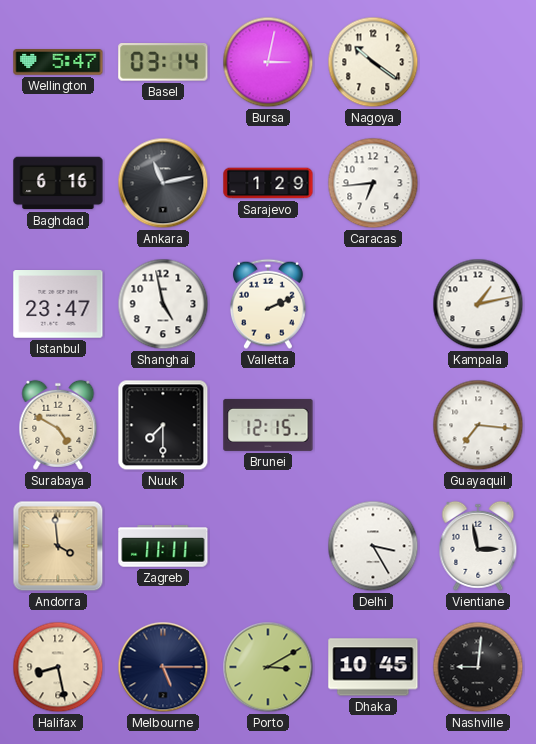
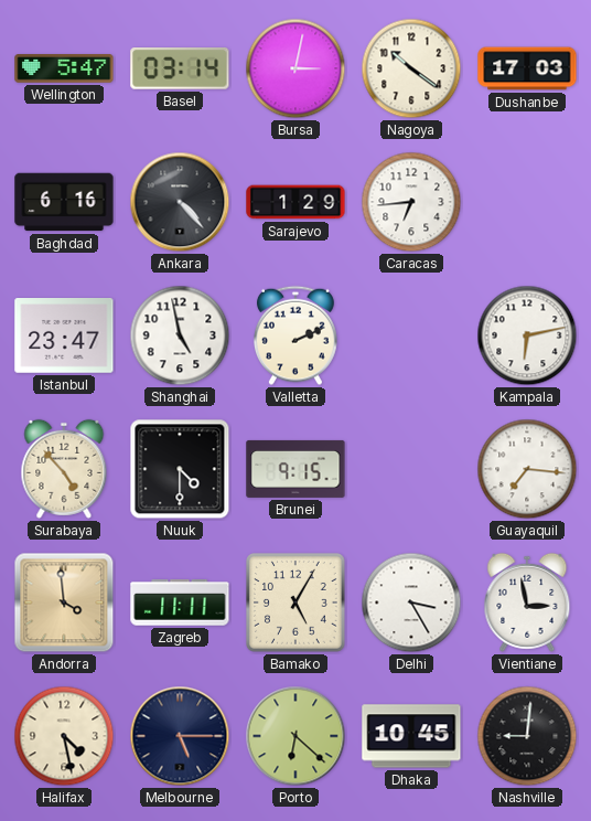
Dushanbe: none -> 17:03
Ankara: 11:13 -> 4:23
Kampala: 1:13 -> 6:13
Surabaya: 4:50 -> 4:53
Nuuk: 7:30 -> 4:30
Brunei: 12:15 -> 9:15
Bamako: none -> 5:05
Halifax: 8:28 -> 4:28
Porto: 3:10 -> 6:22
